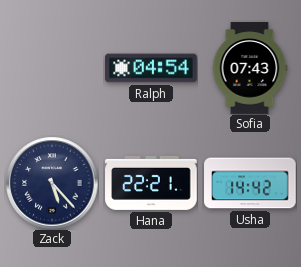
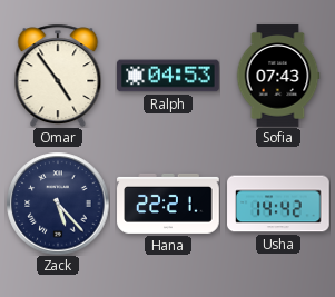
Omar: none -> 4:54
Ralph: 04:54 -> 04:53
